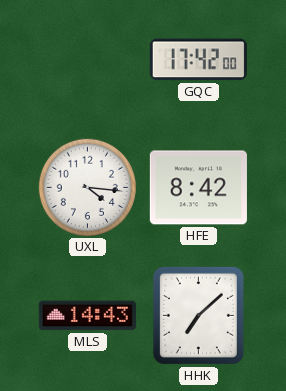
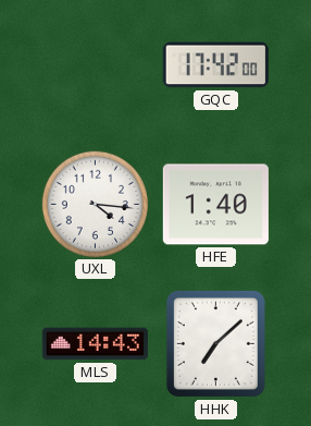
HFE: 8:42 -> 1:40
